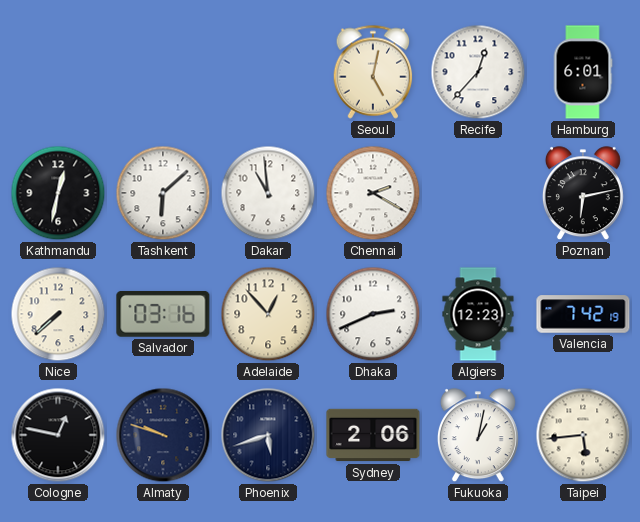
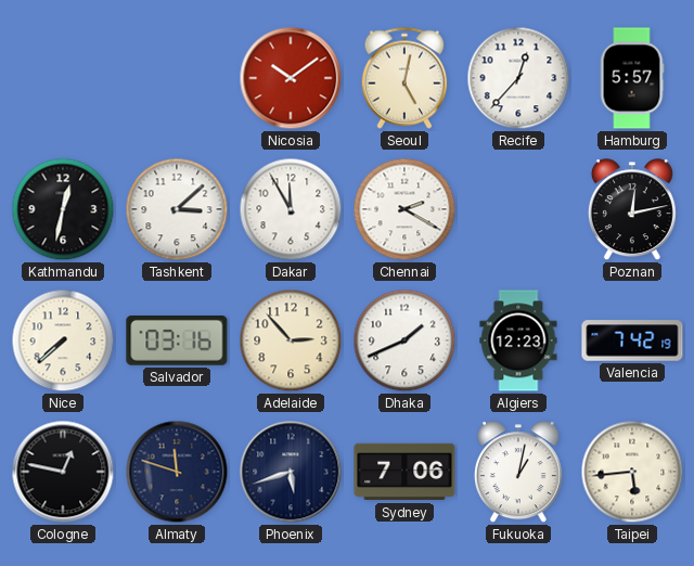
Nicosia: none -> 10:09
Hamburg: 6:01 -> 5:57
Tashkent: 6:08 -> 3:08
Dakar: 10:59 -> 11:55
Poznan: 6:13 -> 12:13
Adelaide: 12:53 -> 2:53
Dhaka: 2:41 -> 1:41
Almaty: 9:48 -> 11:48
Sydney: 2:06 -> 7:06
